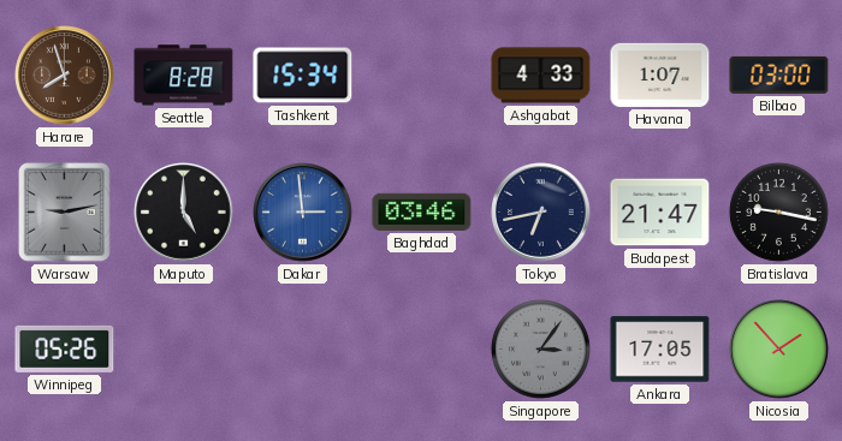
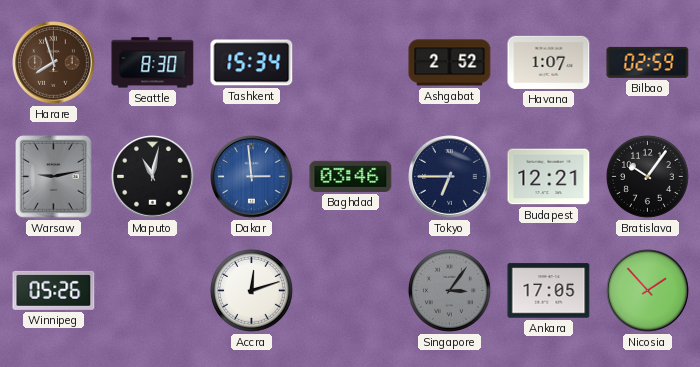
Seattle: 8:28 -> 8:30
Ashgabat: 4:33 -> 2:52
Bilbao: 03:00 -> 02:59
Maputo: 5:00 -> 11:02
Tokyo: 6:43 -> 6:45
Budapest: 21:47 -> 12:21
Bratislava: 9:17 -> 10:06
Accra: none -> 12:12
